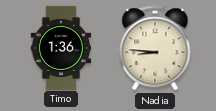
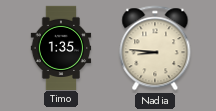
Timo: 1:36 -> 1:35
